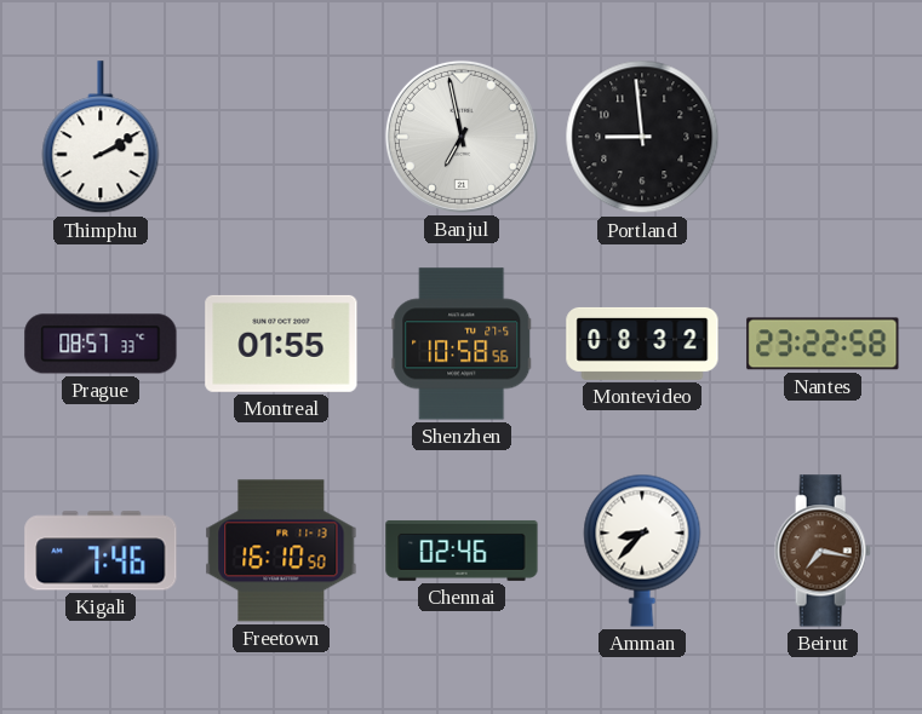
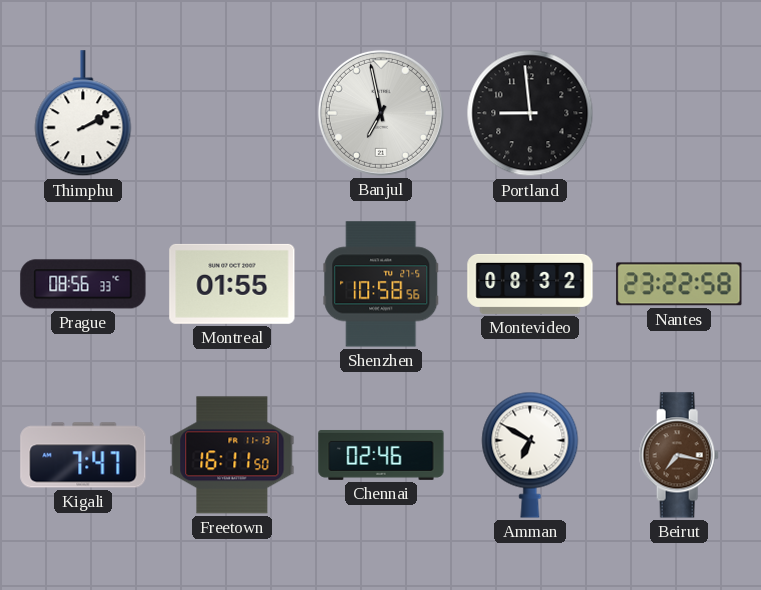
Prague: 08:57 -> 08:56
Kigali: 7:46 -> 7:47
Freetown: 16:10 -> 16:11
Amman: 8:37 -> 6:50
